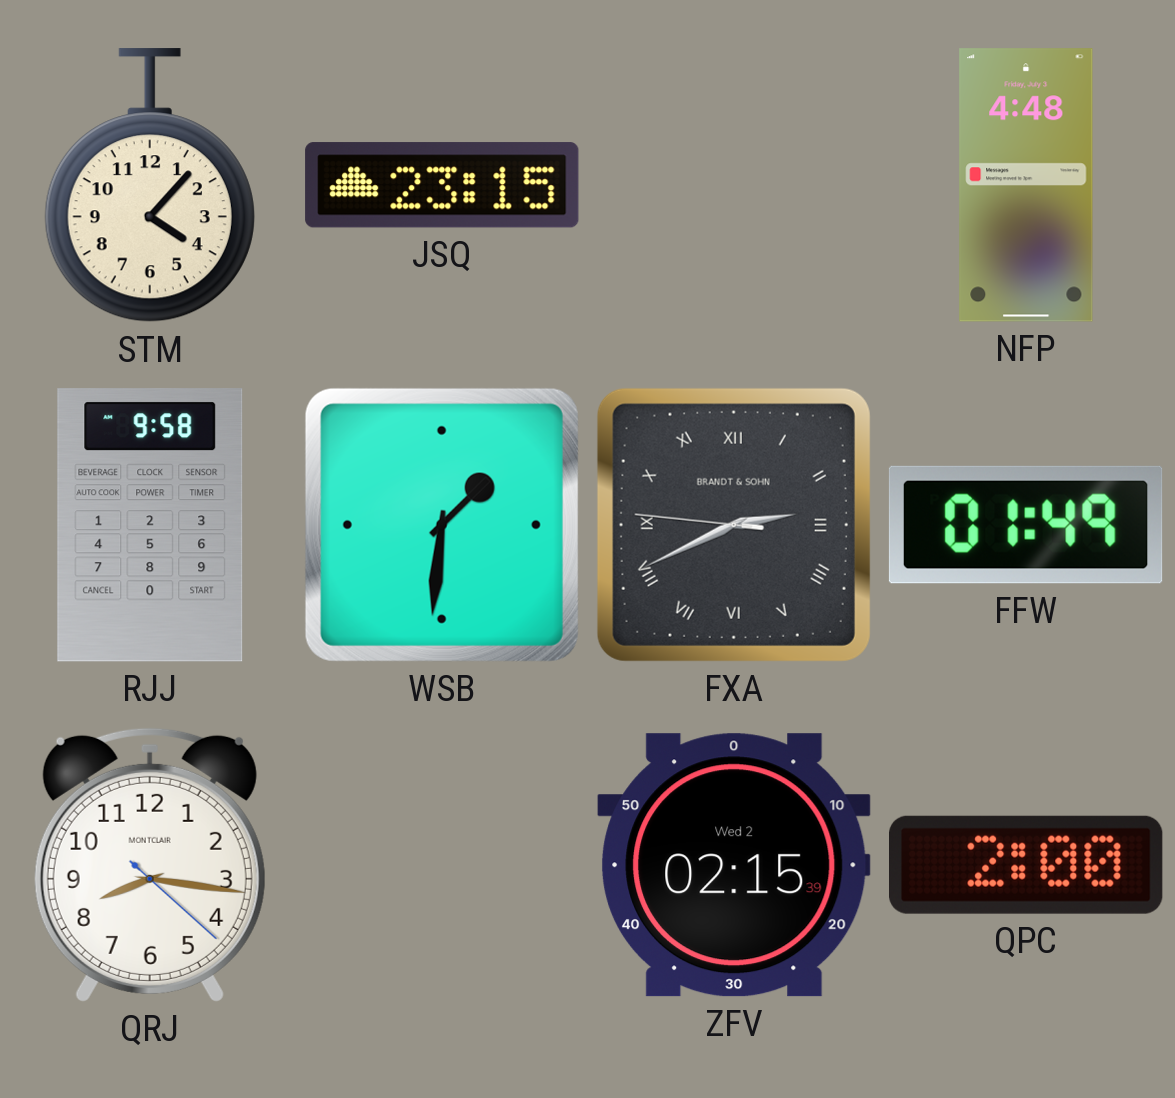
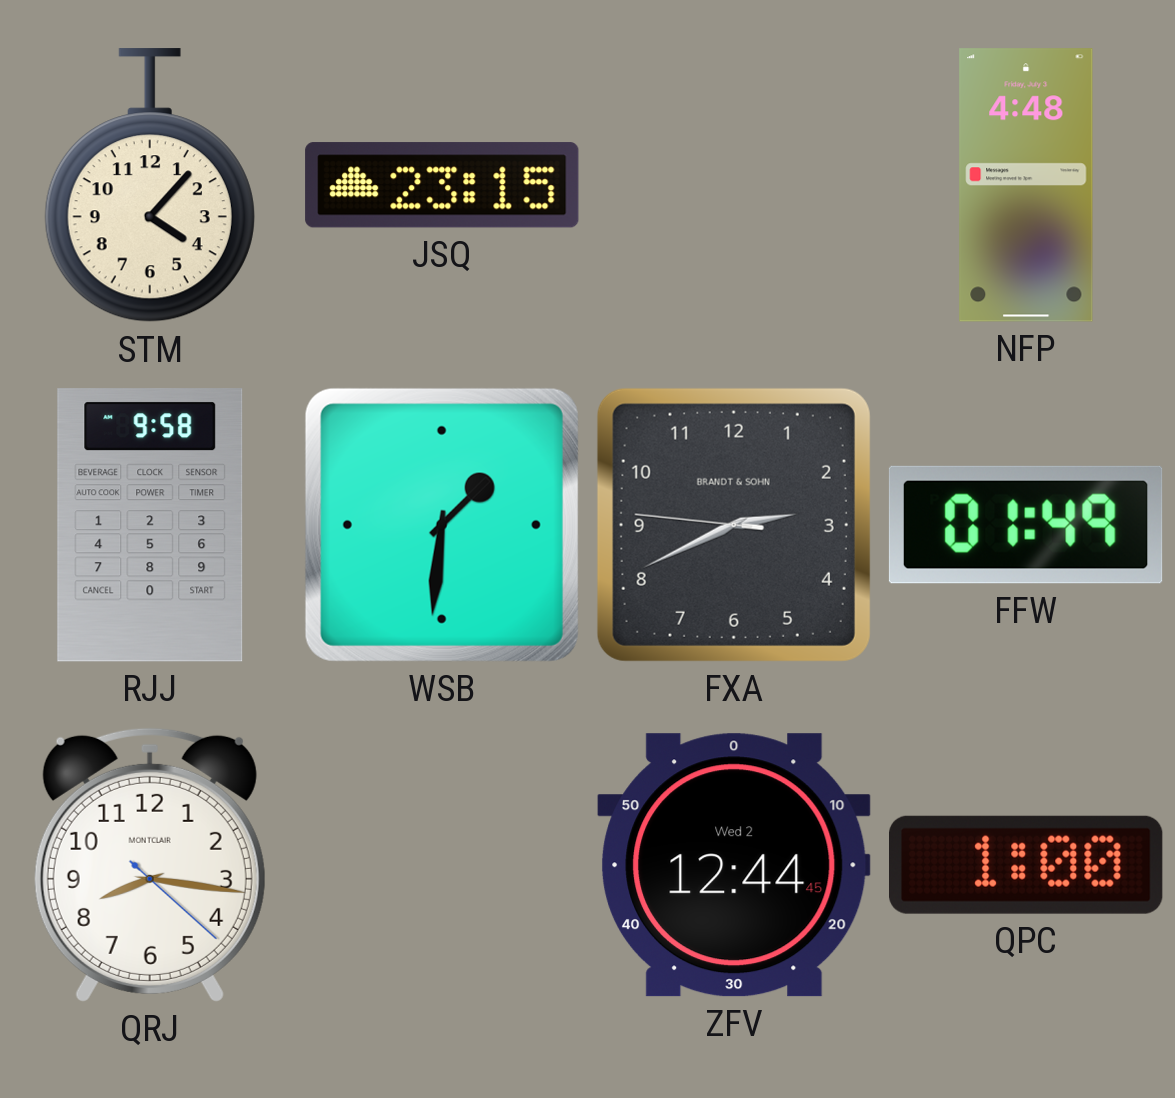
FXA numerals: Roman -> Arabic
ZFV: 02:15 -> 12:44
QPC: 2:00 -> 1:00
